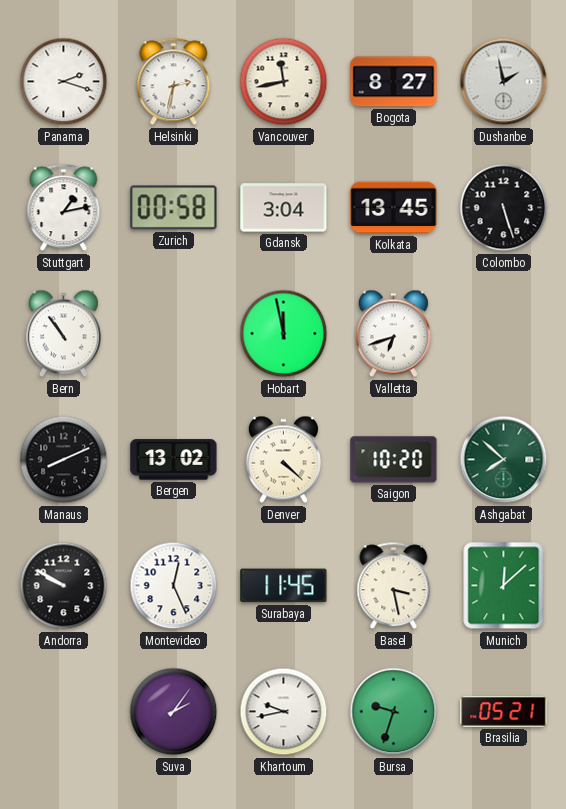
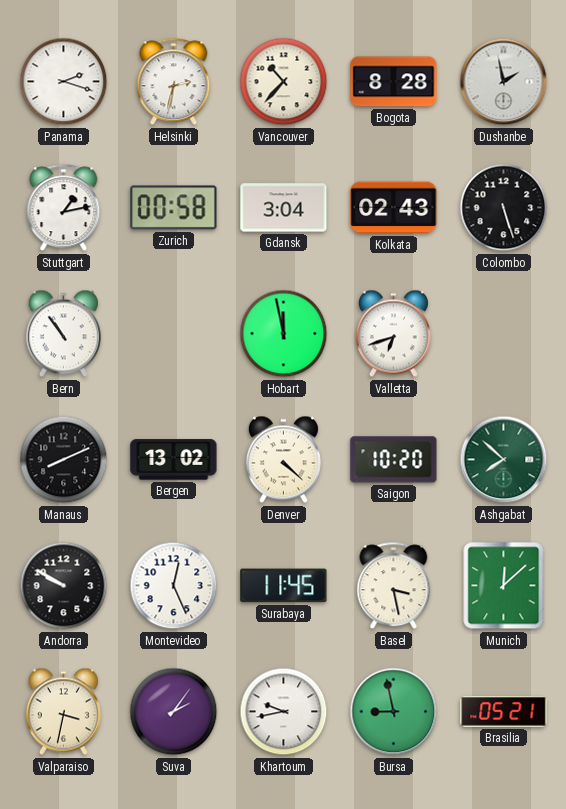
Vancouver: 11:43 -> 10:37
Bogota: 8:27 -> 8:28
Kolkata: 13:45 -> 02:43
Valparaiso: none -> 3:32
Bursa: 9:33 -> 8:58
